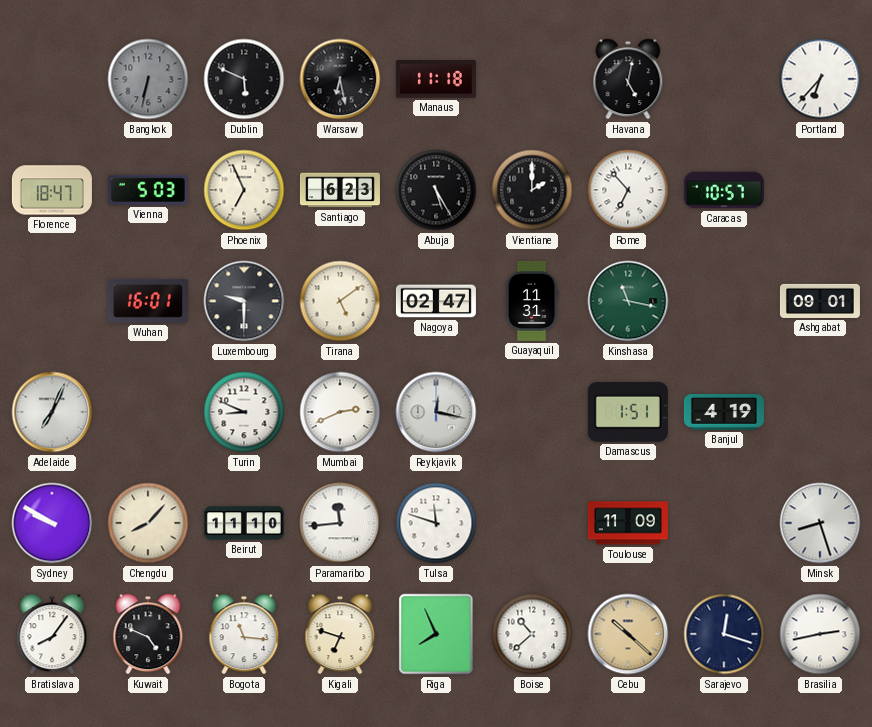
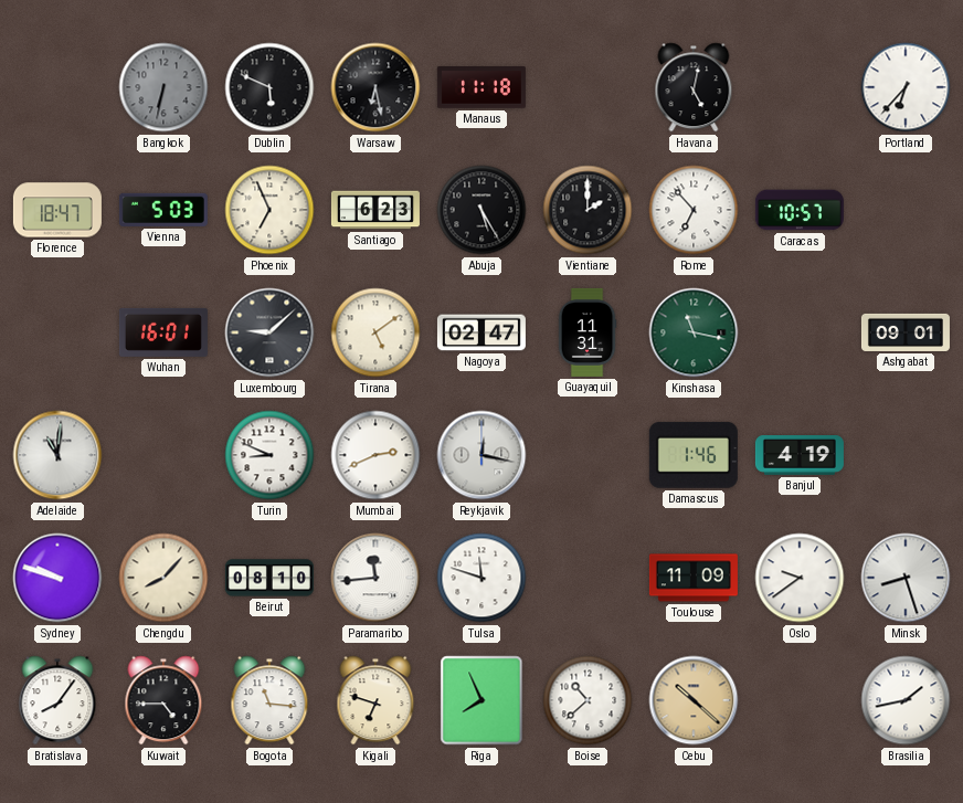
Luxembourg: 9:30 -> 9:08
Adelaide: 7:04 -> 11:01
Damascus: 1:51 -> 1:46
Sydney: 9:50 -> 9:48
Beirut: 11:10 -> 08:10
Oslo: none -> 9:39
Kuwait: 4:49 -> 4:45
Sarajevo: 12:18 -> none
Brasilia: 2:43 -> 1:43
